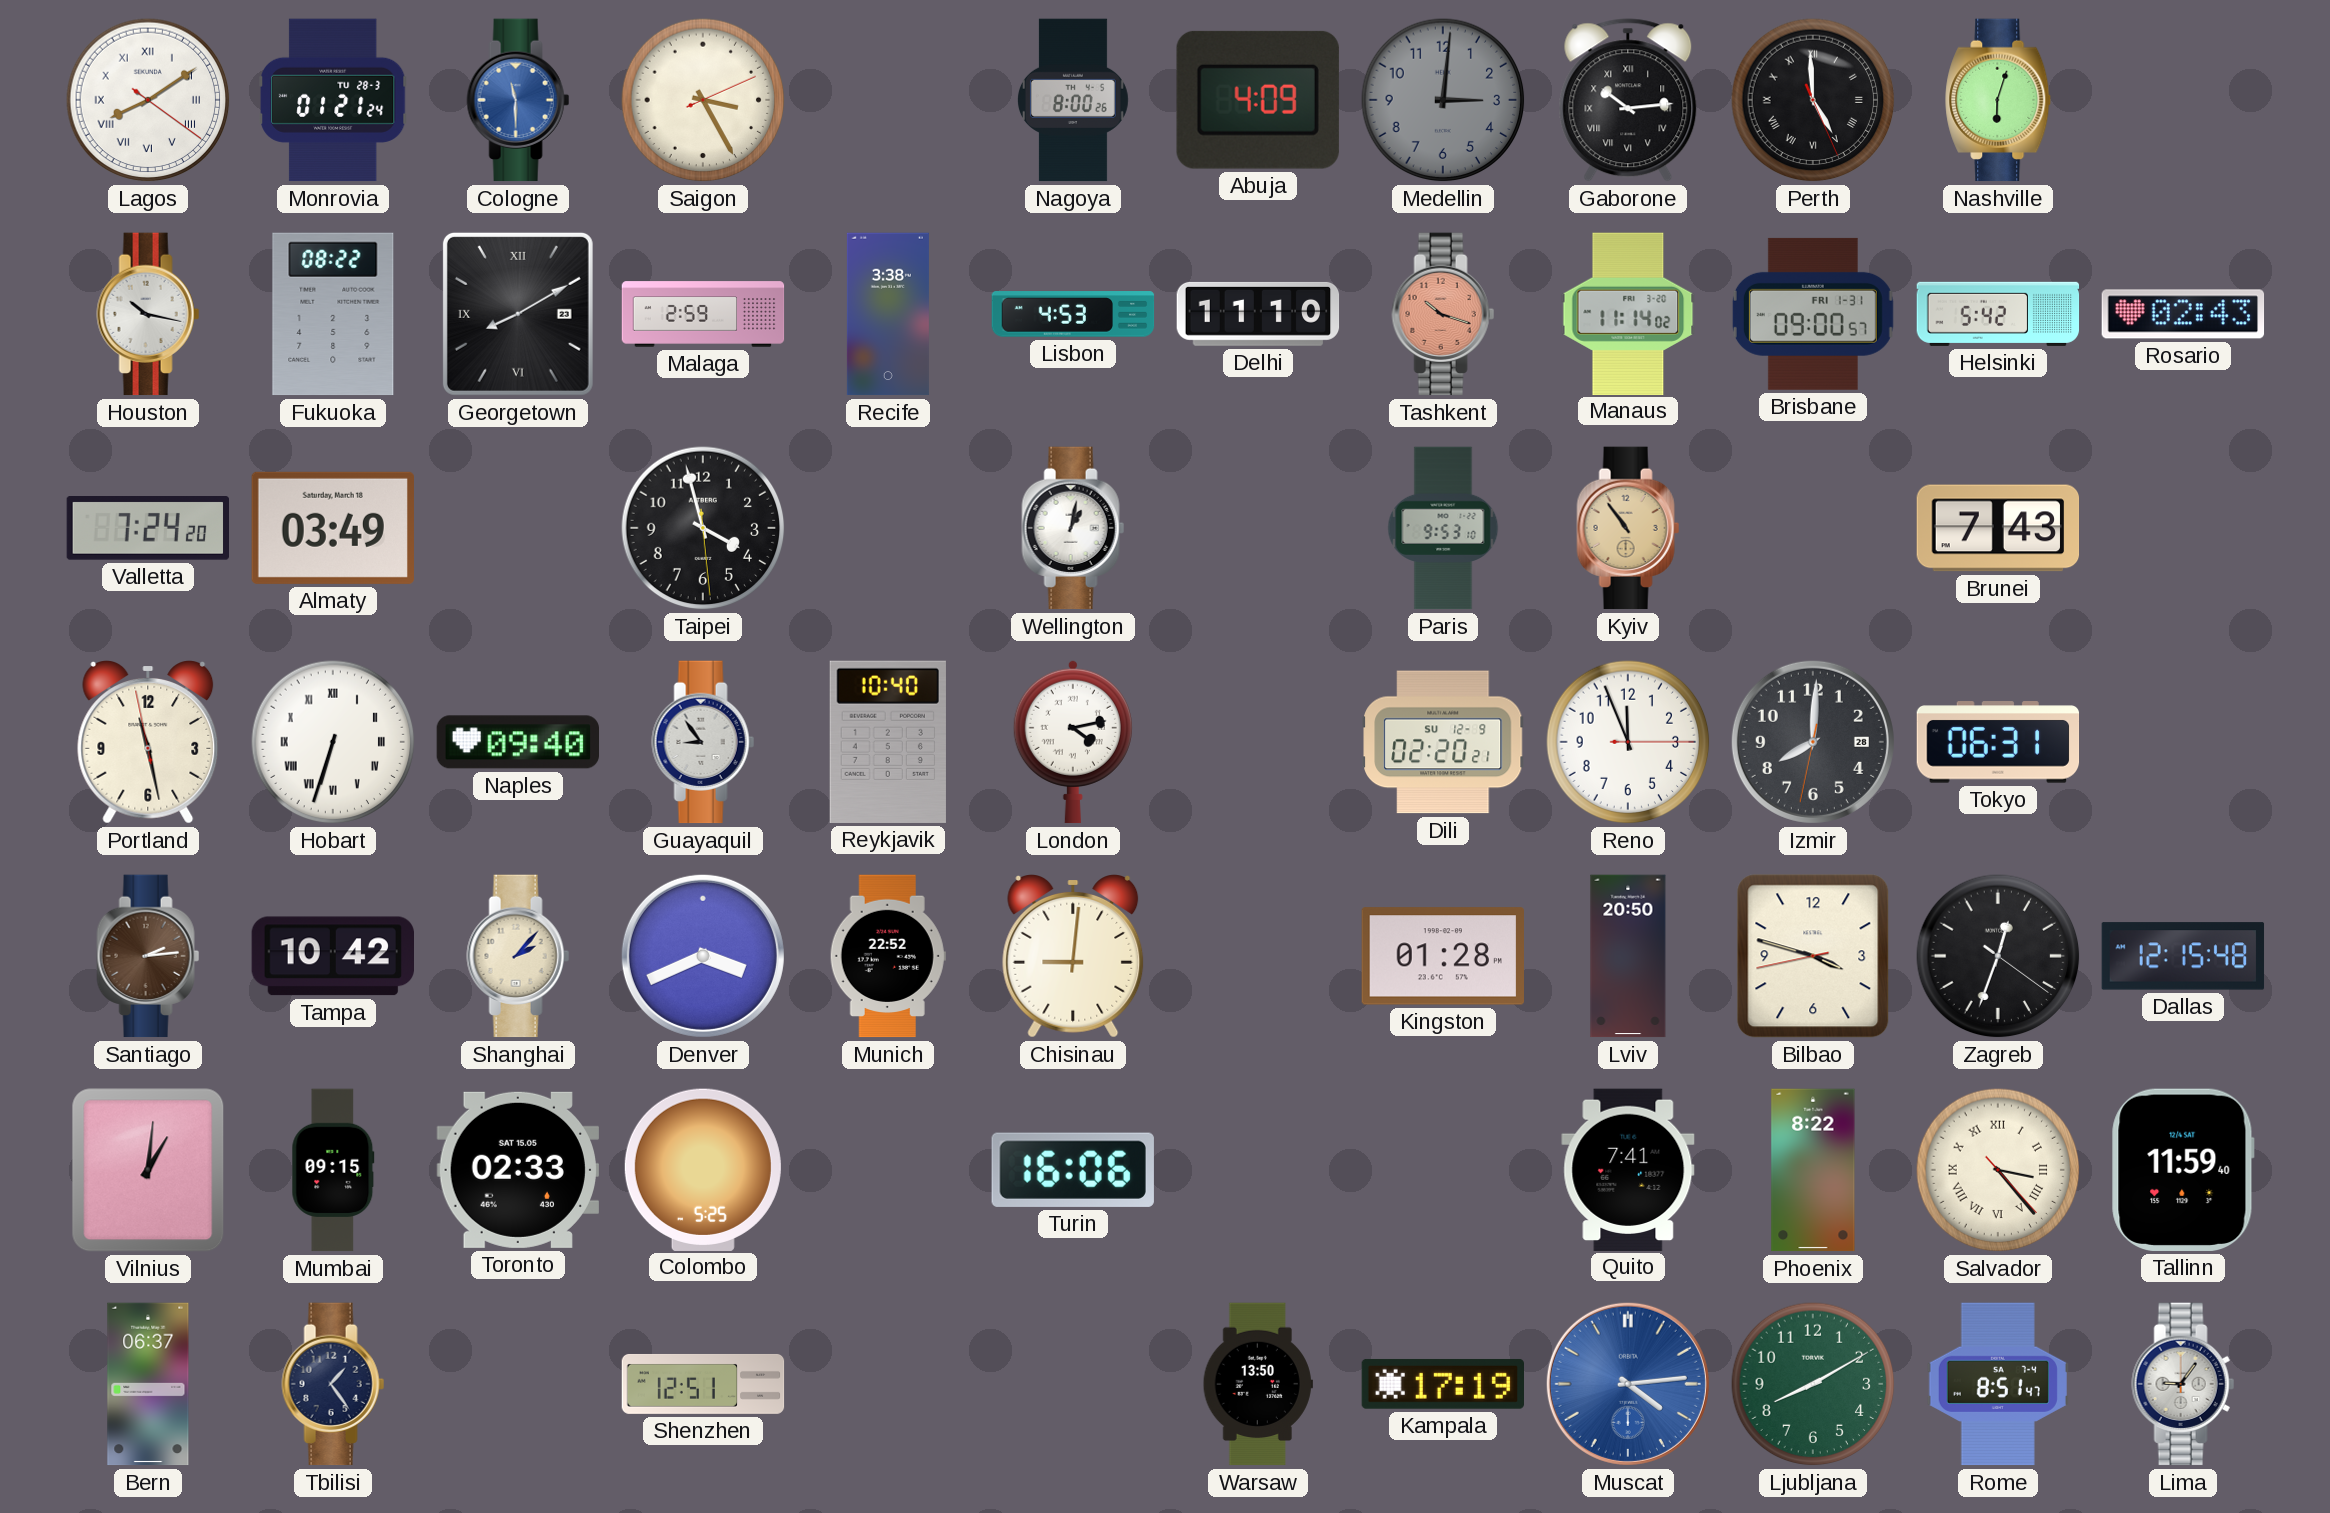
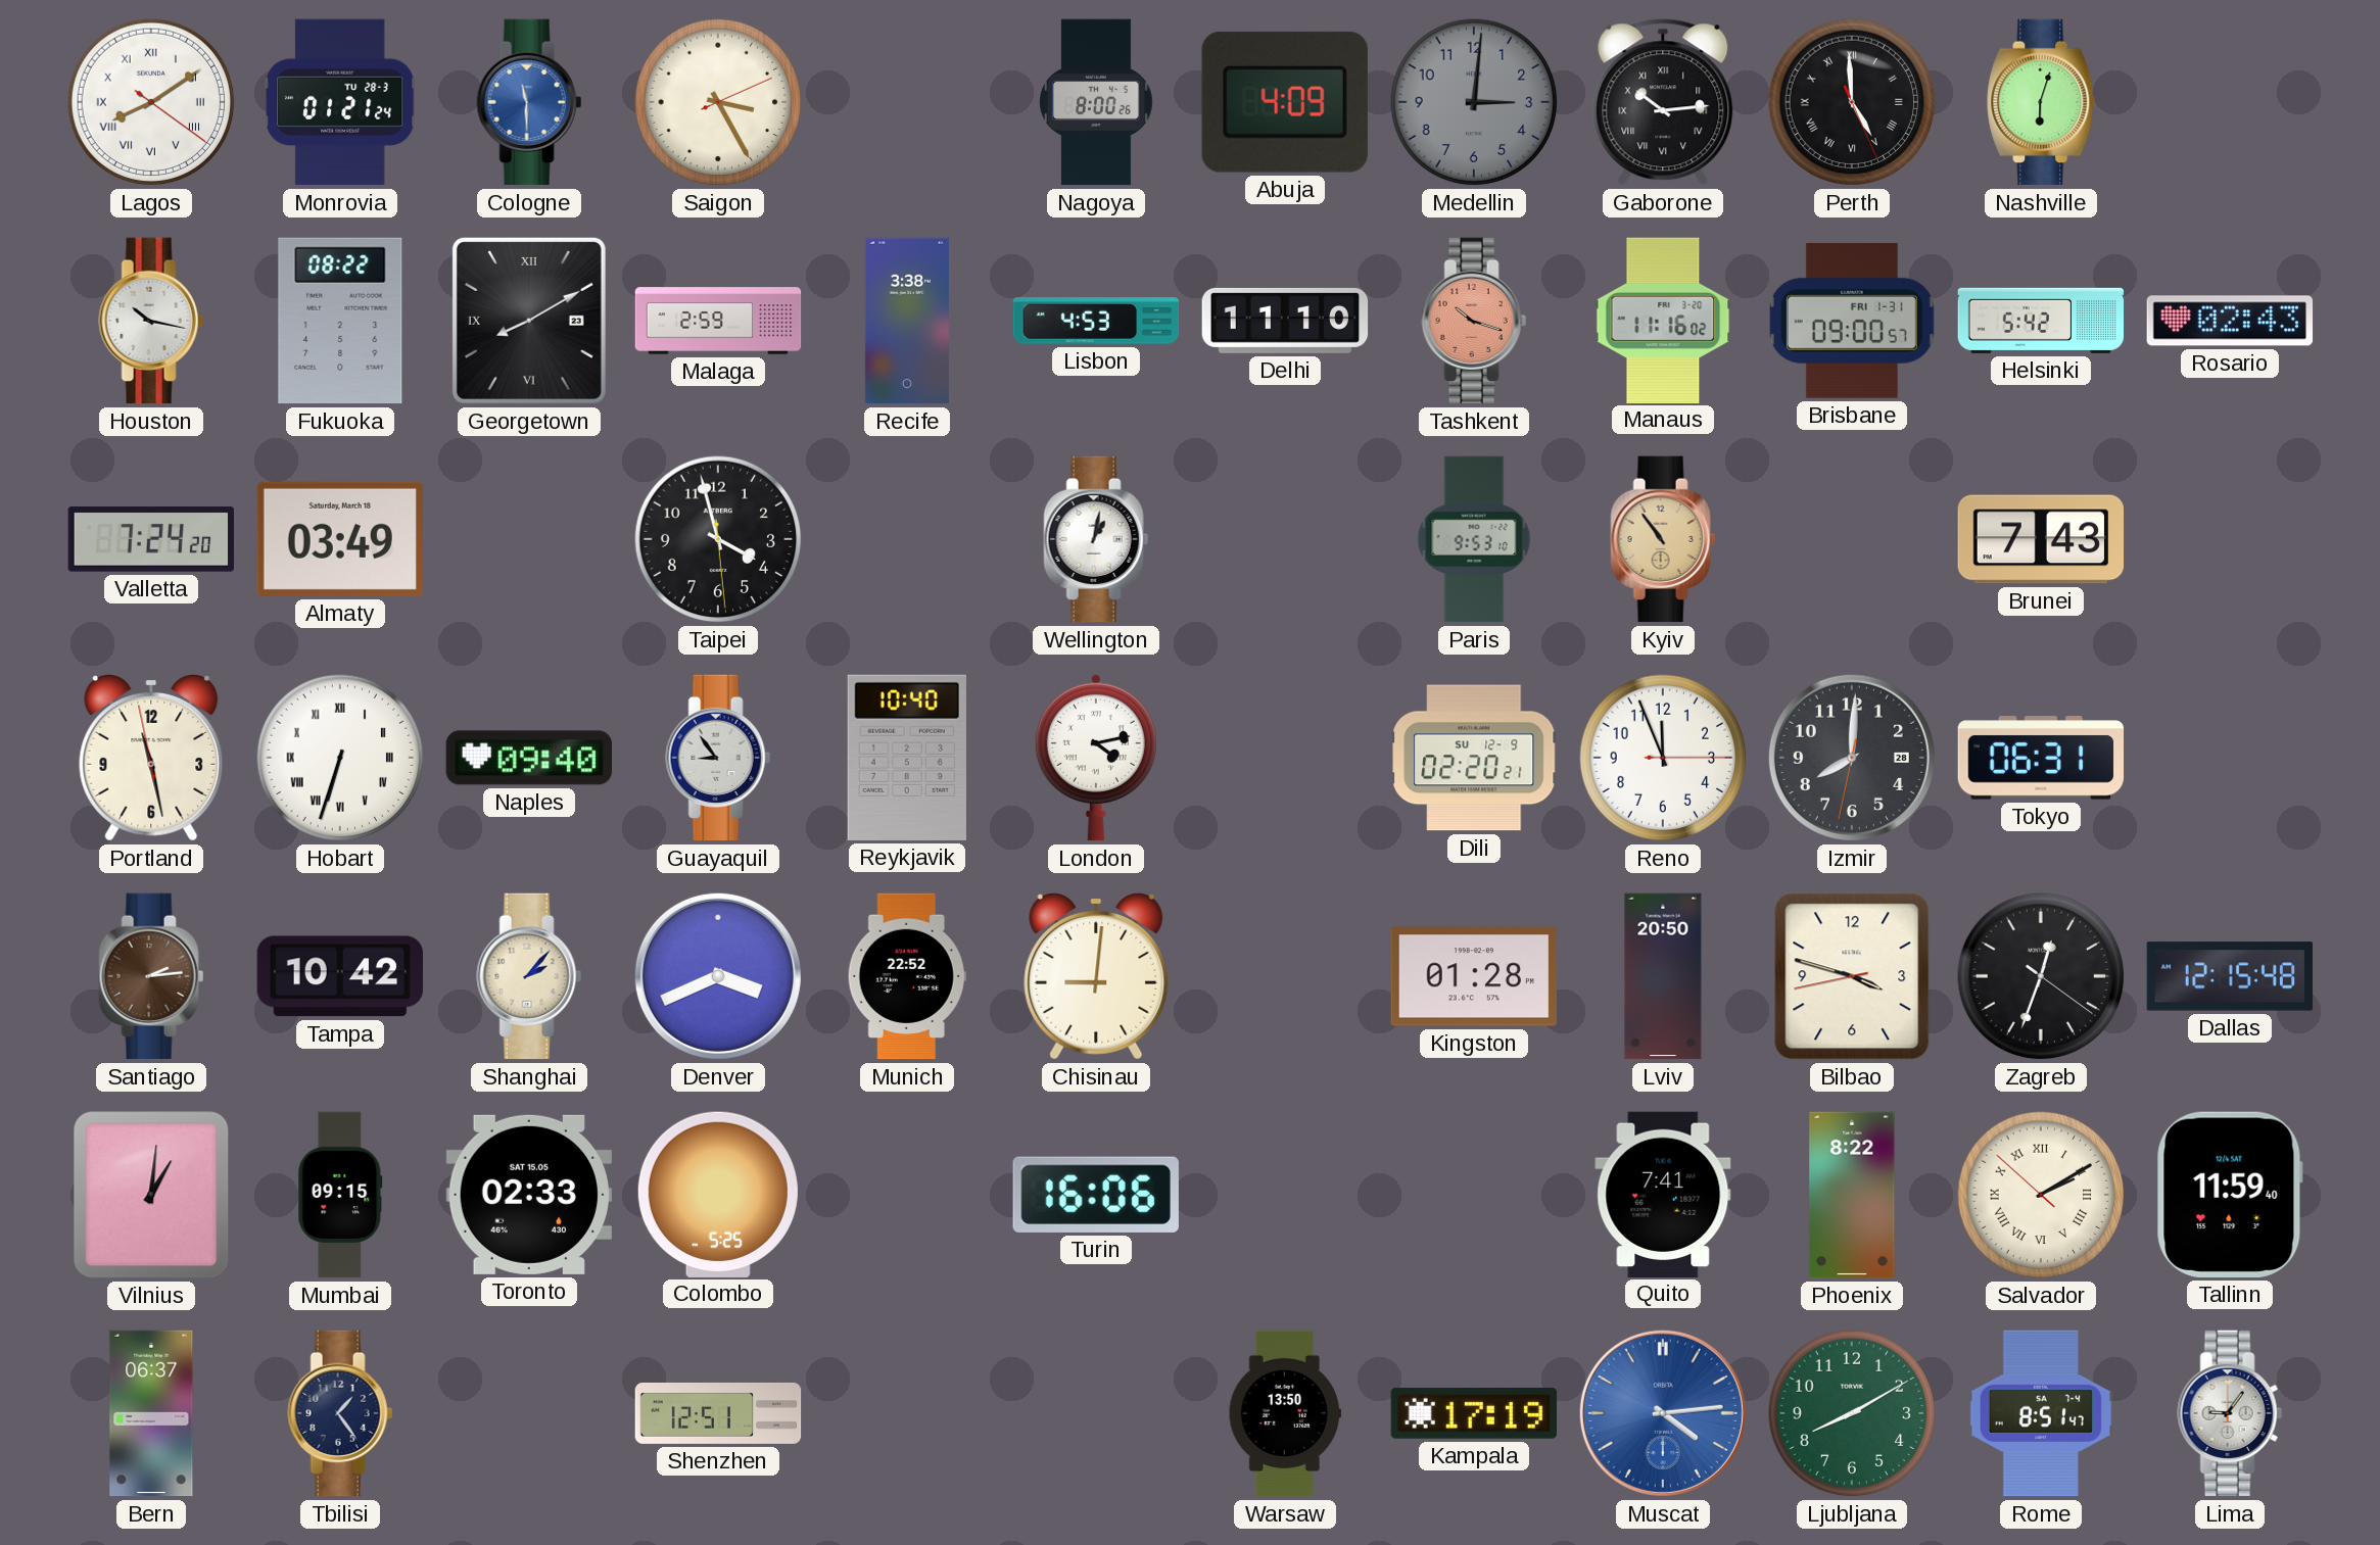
Manaus: 11:14 -> 11:16
Salvador: 3:23 -> 2:09
